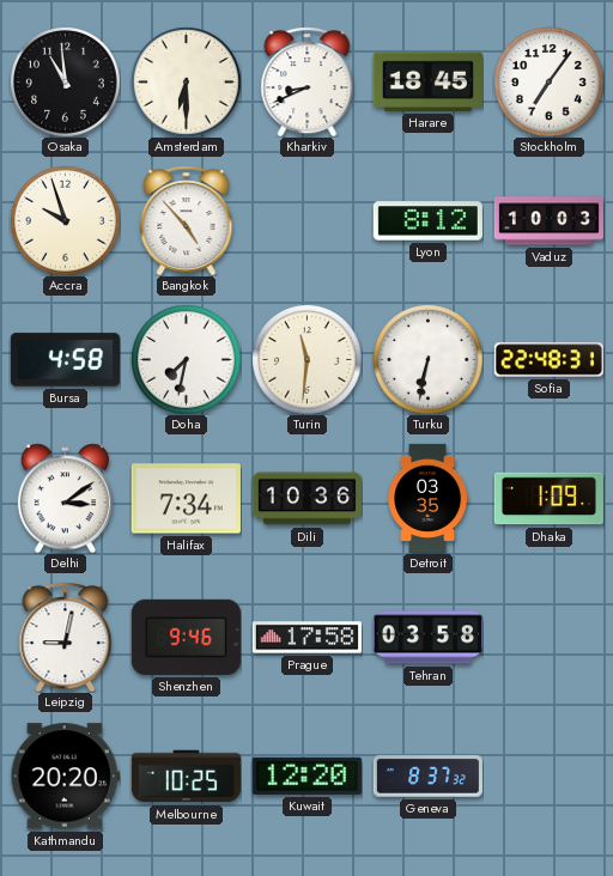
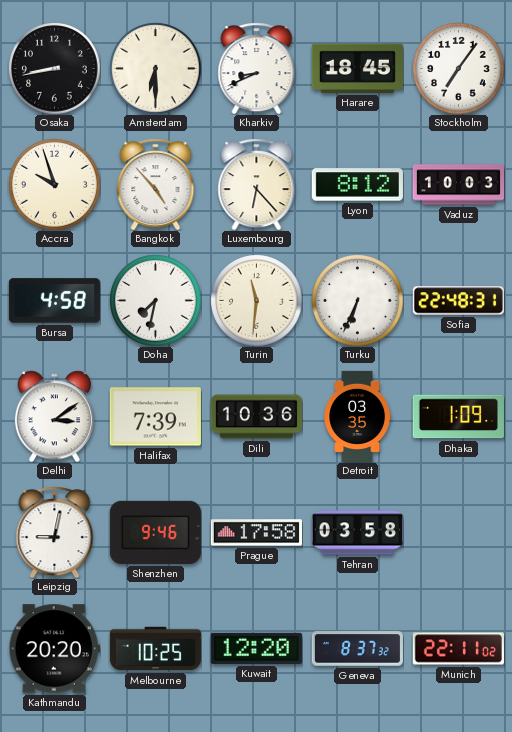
Osaka: 10:59 -> 8:43
Luxembourg: none -> 6:23
Turku: 6:32 -> 6:34
Halifax: 7:34 -> 7:39
Munich: none -> 22:11
